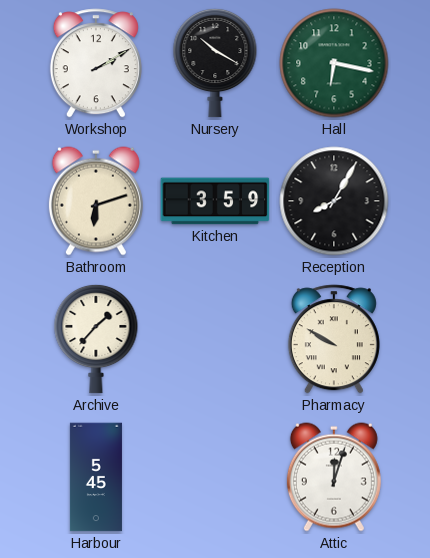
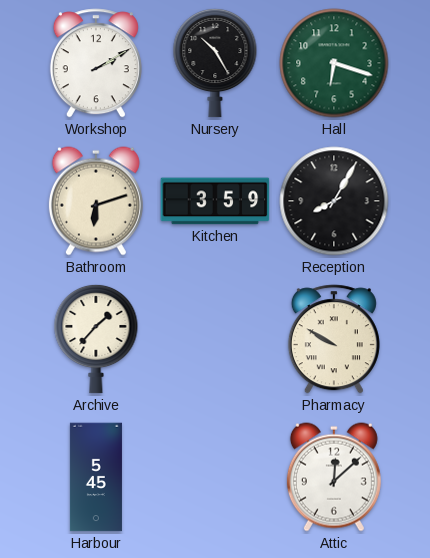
Nursery: 10:20 -> 10:25
Hall: 6:17 -> 6:18
Attic: 12:03 -> 12:08
